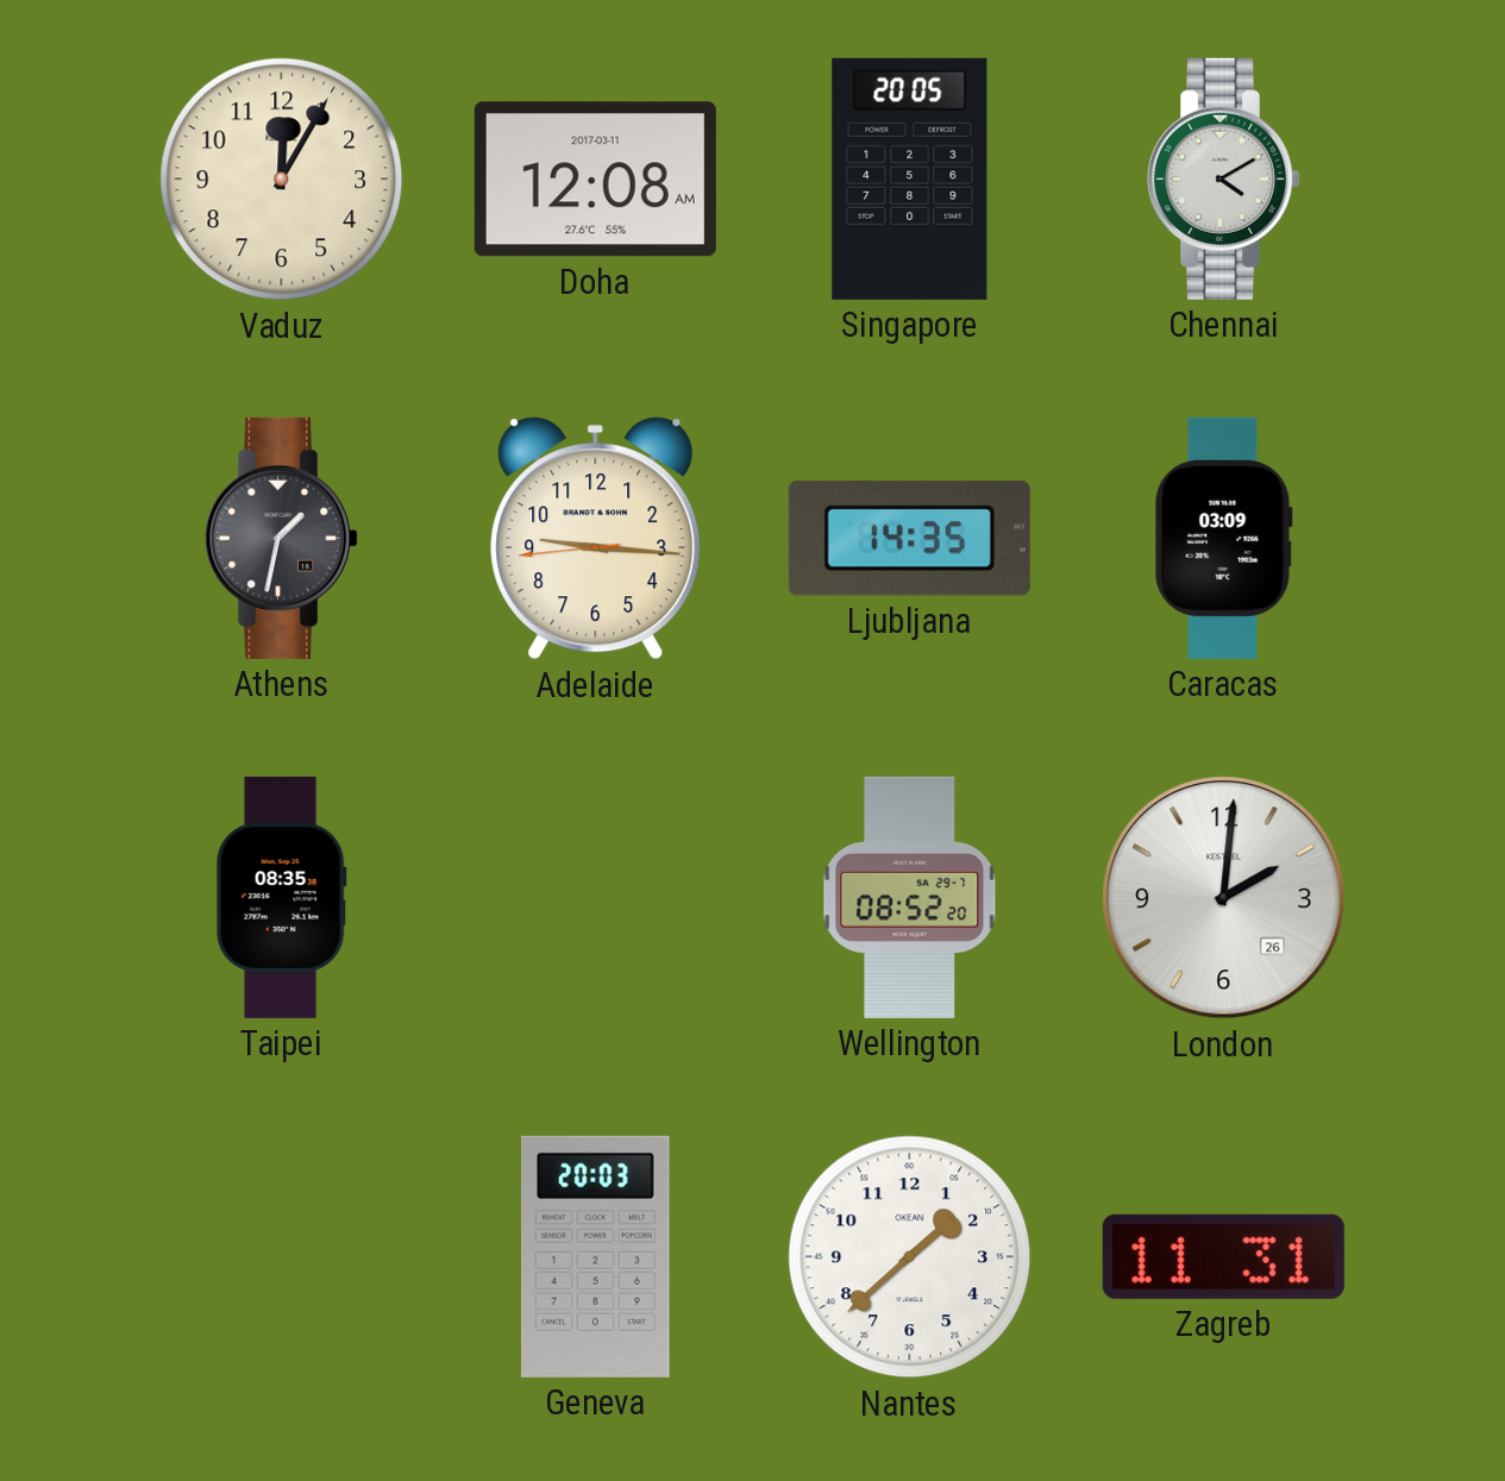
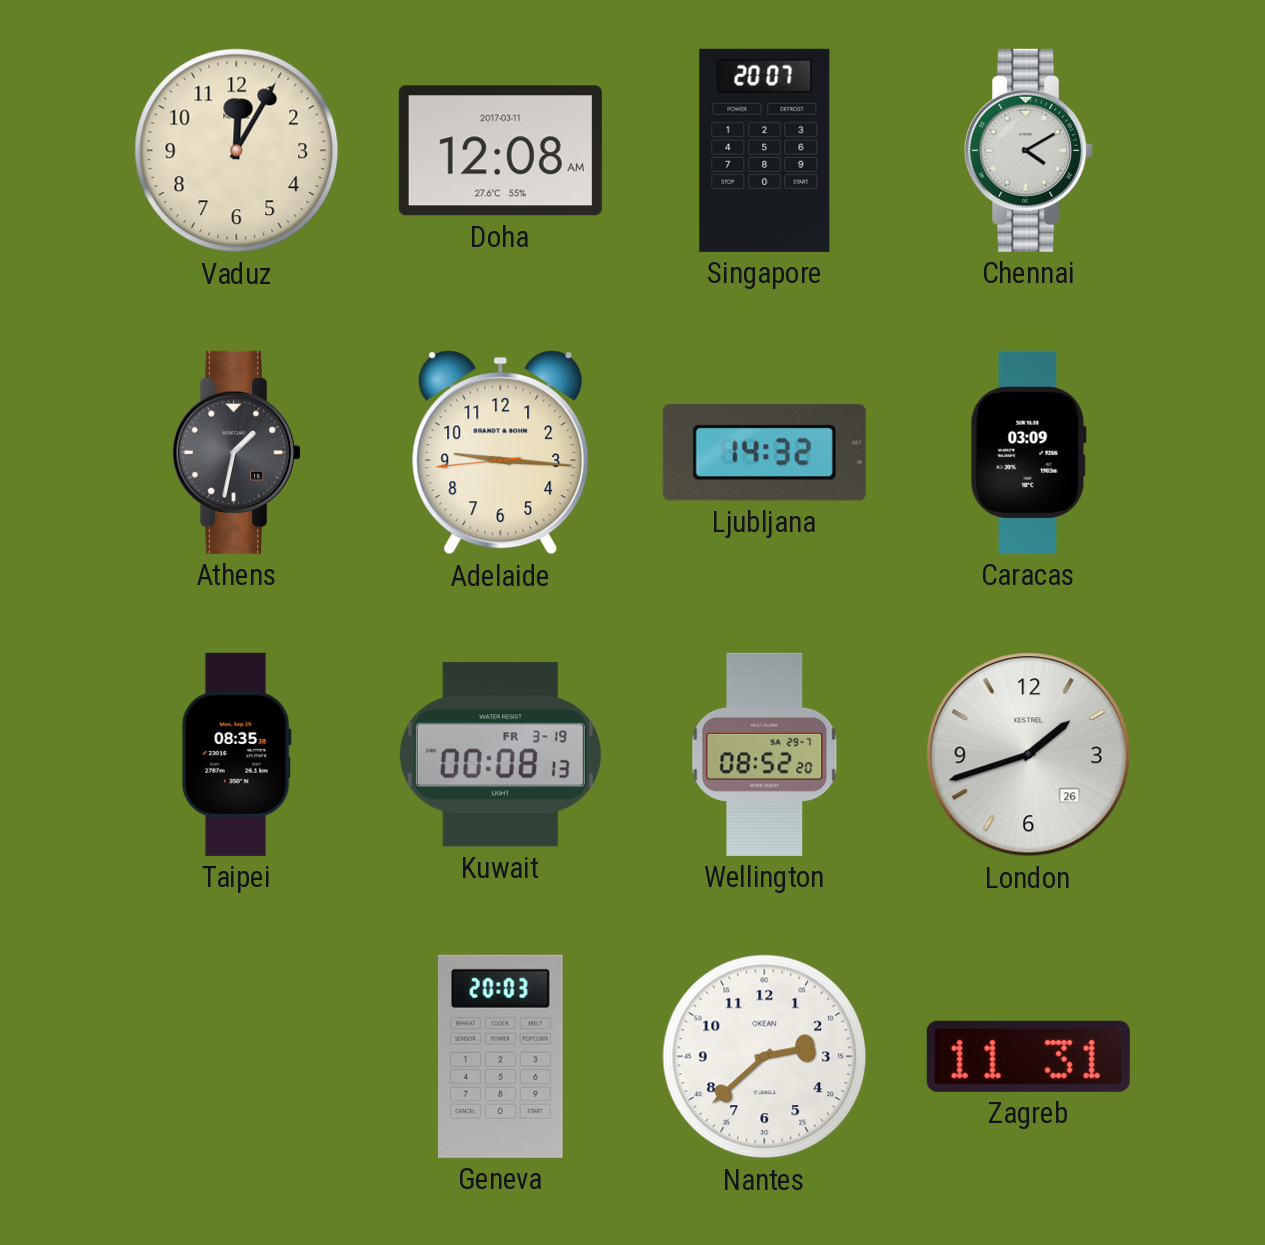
Singapore: 20:05 -> 20:07
Ljubljana: 14:35 -> 14:32
Kuwait: none -> 00:08
London: 2:01 -> 1:42
Nantes: 1:38 -> 2:38
